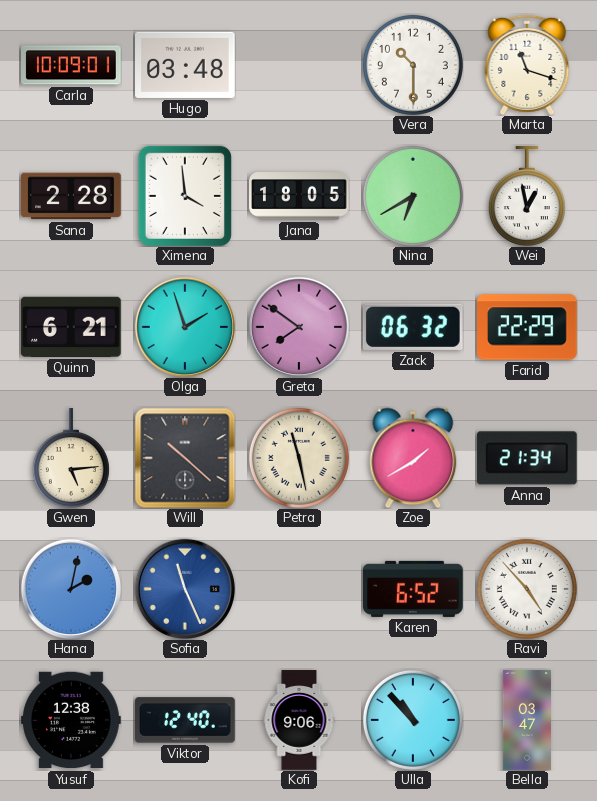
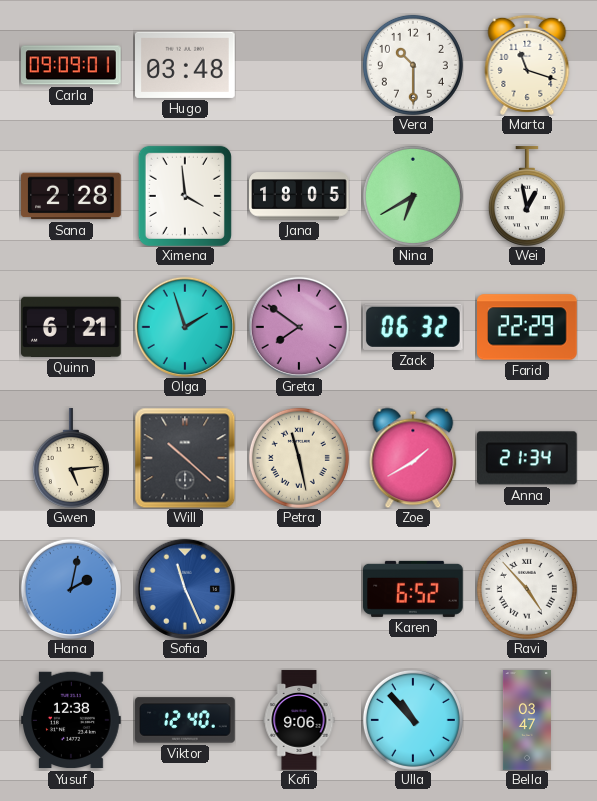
Carla: 10:09 -> 09:09
